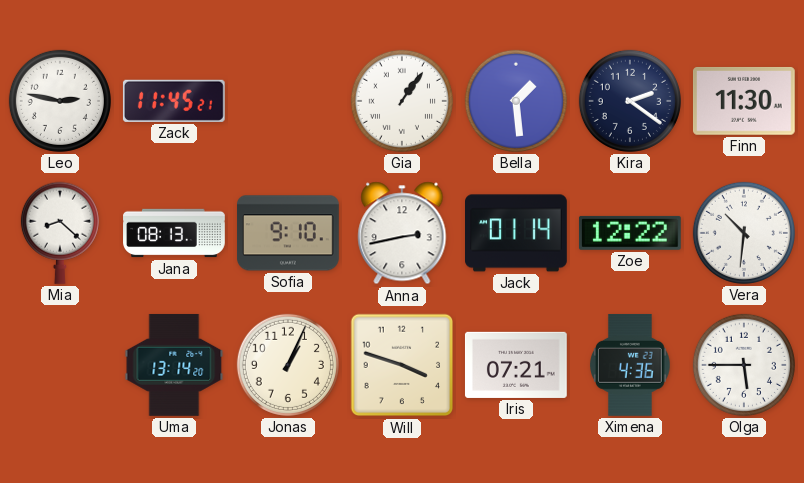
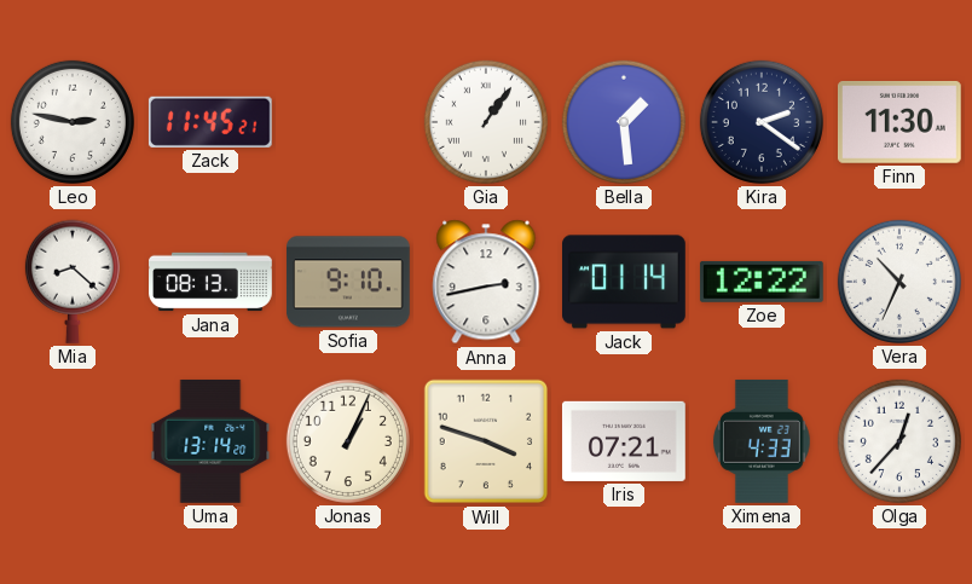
Vera: 10:31 -> 10:34
Ximena: 4:36 -> 4:33
Olga: 5:45 -> 12:37
